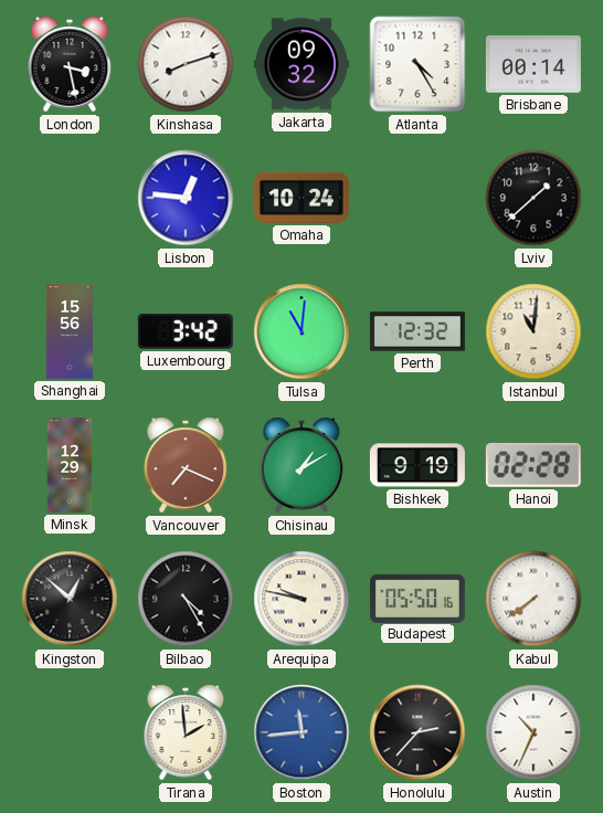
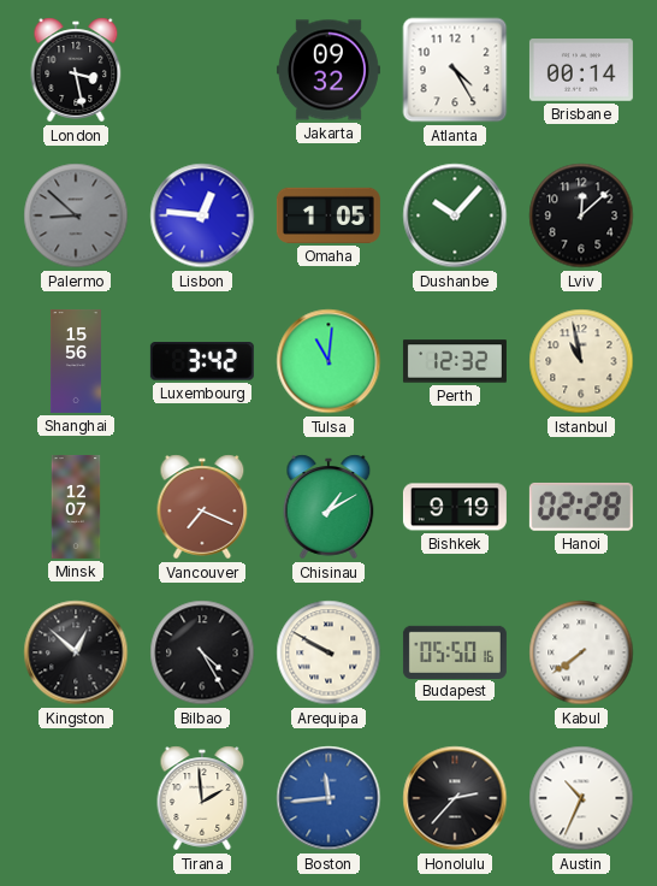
Kinshasa: 8:12 -> none
Palermo: none -> 8:52
Omaha: 10:24 -> 1:05
Dushanbe: none -> 10:07
Lviv: 1:38 -> 12:08
Istanbul: 11:01 -> 10:58
Minsk: 12:29 -> 12:07
Arequipa: 9:47 -> 9:50
